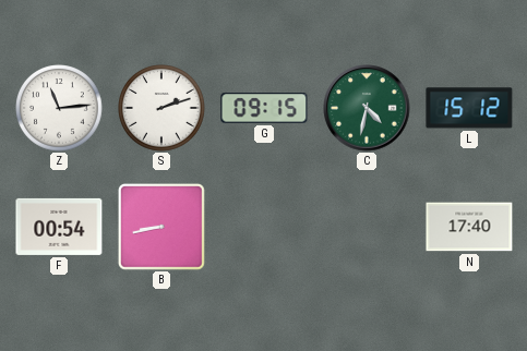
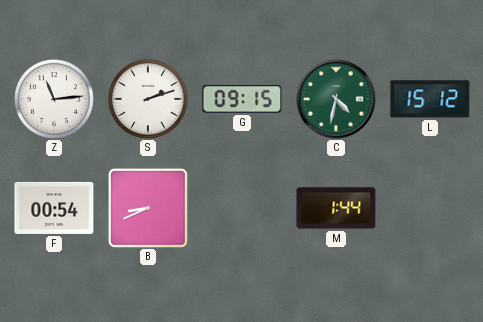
B: 8:43 -> 8:41
M: none -> 1:44
N: 17:40 -> none
